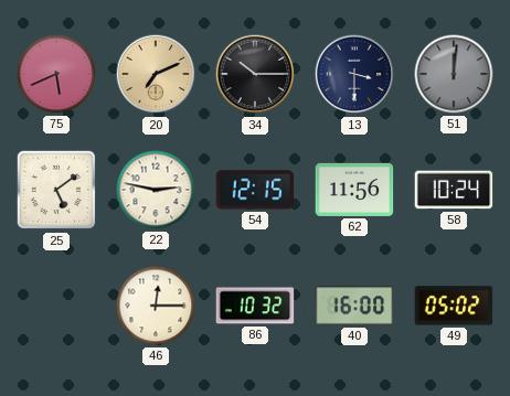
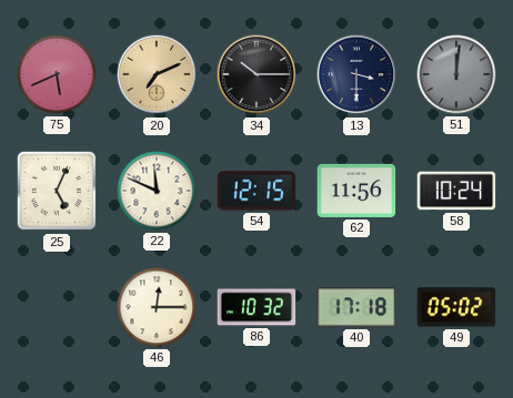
25: 5:09 -> 5:04
22: 2:47 -> 11:49
40: 16:00 -> 17:18
